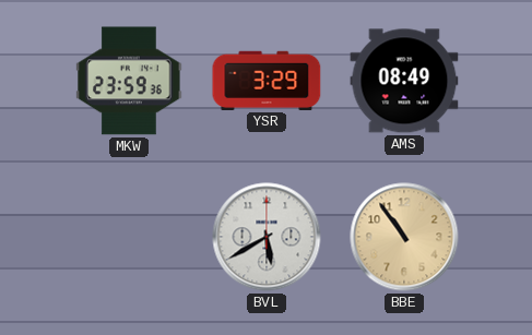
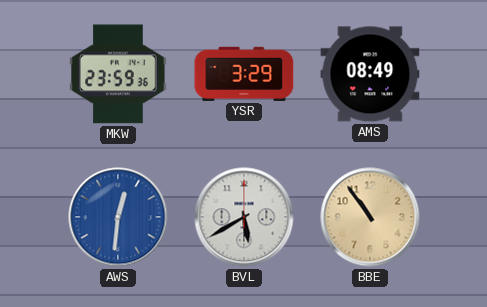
AWS: none -> 12:31
